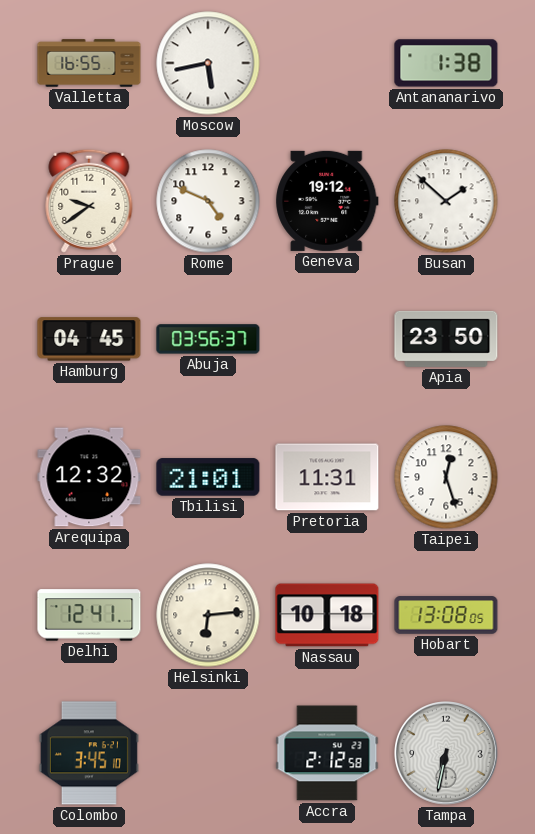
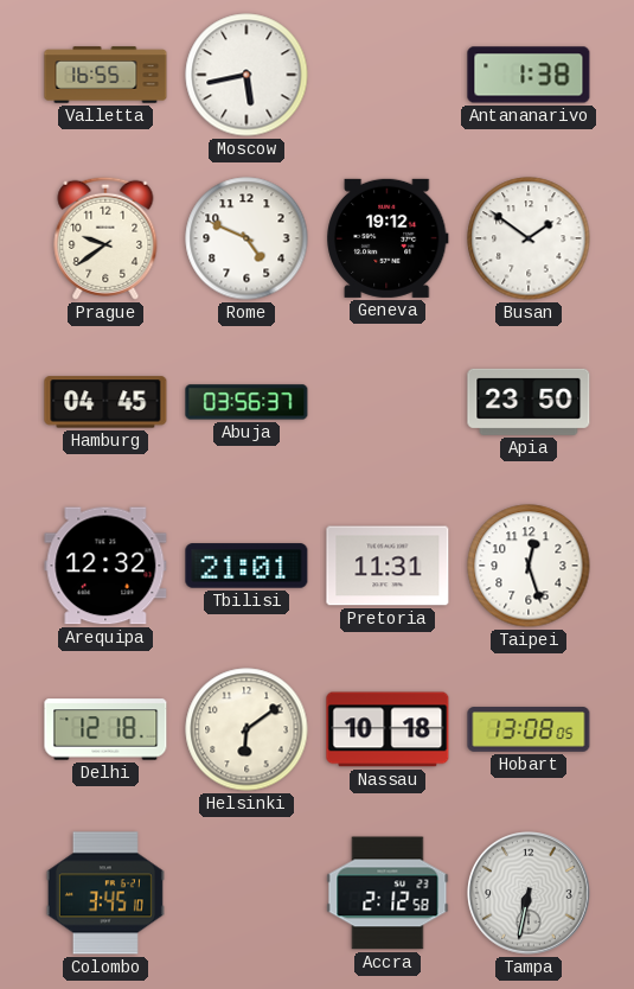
Busan: 1:52 -> 1:51
Delhi: 12:41 -> 12:18
Helsinki: 6:14 -> 6:09
